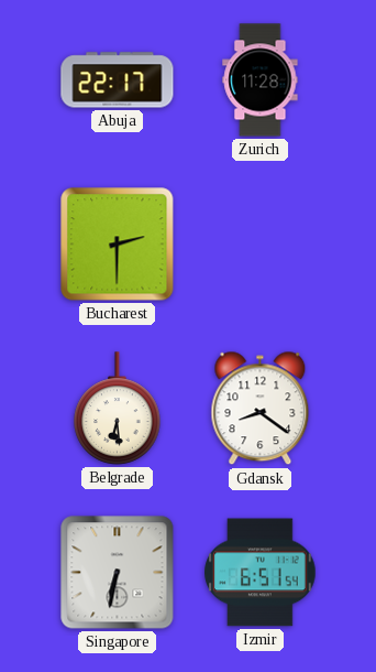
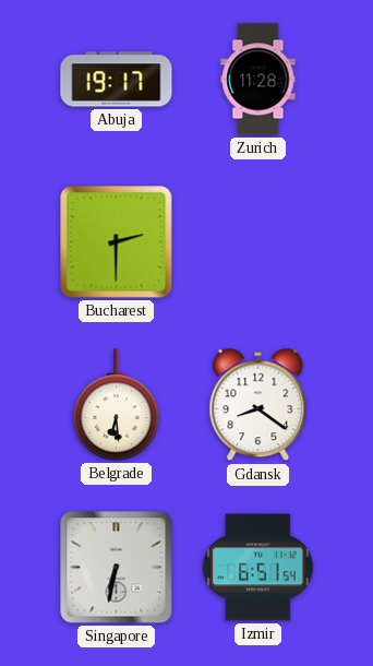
Abuja: 22:17 -> 19:17
